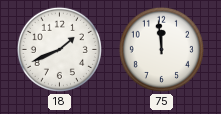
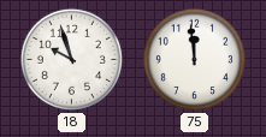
18: 1:41 -> 9:57
